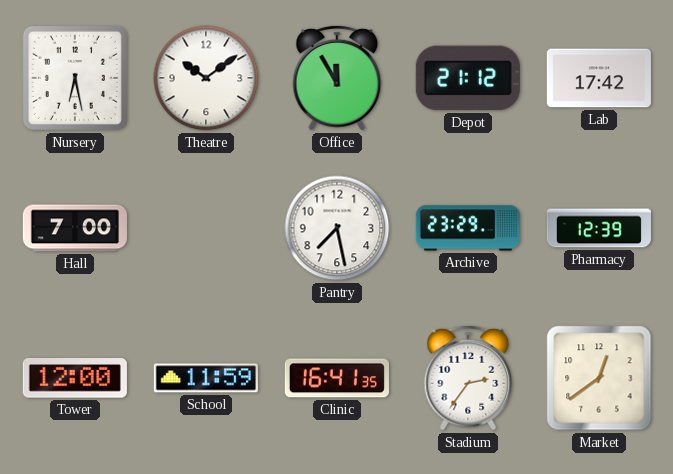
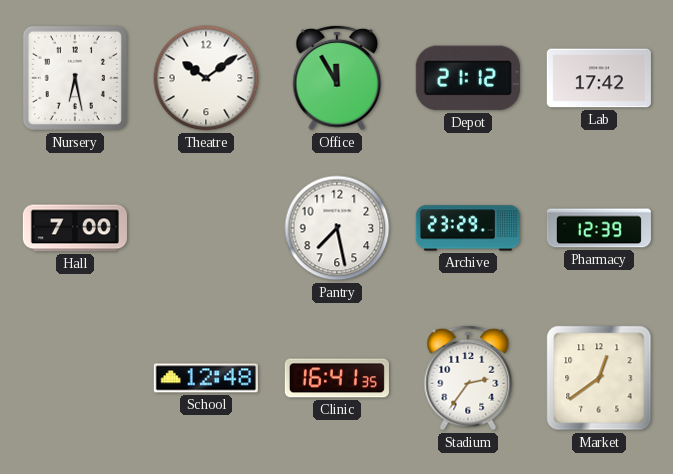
Tower: 12:00 -> none
School: 11:59 -> 12:48
